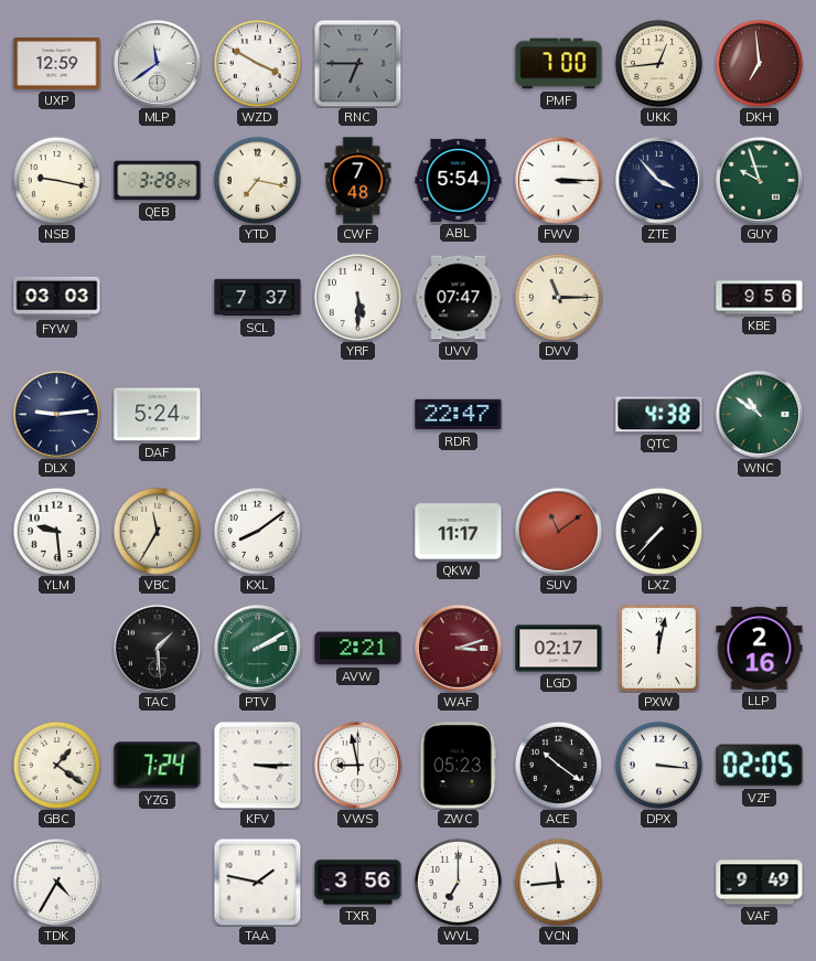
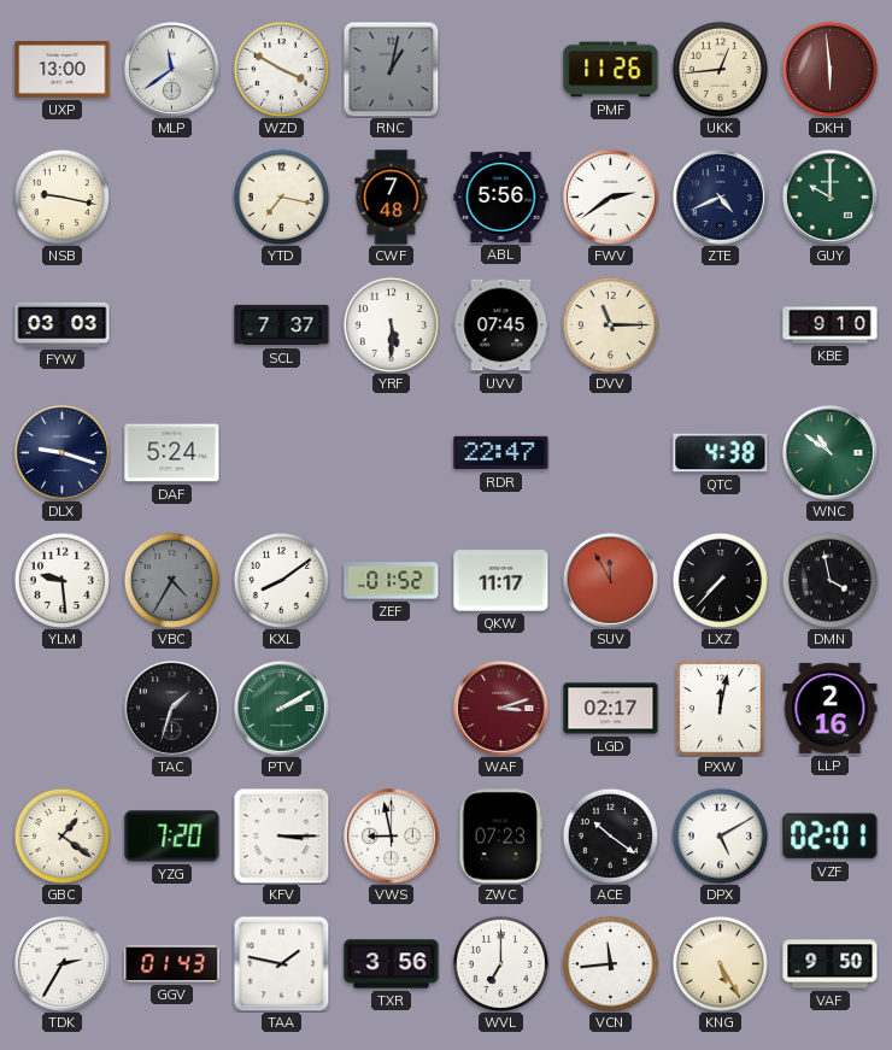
UXP: 12:59 -> 13:00
RNC: 6:45 -> 1:02
PMF: 7:00 -> 11:26
DKH: 6:59 -> 5:59
QEB: 3:28 -> none
ABL: 5:54 -> 5:56
FWV: 3:15 -> 2:39
ZTE: 3:53 -> 4:41
GUY: 9:57 -> 10:00
UVV: 07:47 -> 07:45
KBE: 9:56 -> 9:10
DLX: 9:14 -> 9:18
VBC: 11:35 -> 4:35
VBC dial: cream -> grey
ZEF: none -> 01:52
SUV: 11:09 -> 11:55
DMN: none -> 3:58
TAC: 1:29 -> 1:33
AVW: 2:21 -> none
YZG: 7:24 -> 7:20
ZWC: 05:23 -> 07:23
DPX: 3:16 -> 5:10
VZF: 02:05 -> 02:01
TDK: 4:35 -> 2:35
GGV: none -> 01:43
KNG: none -> 5:25
VAF: 9:49 -> 9:50
